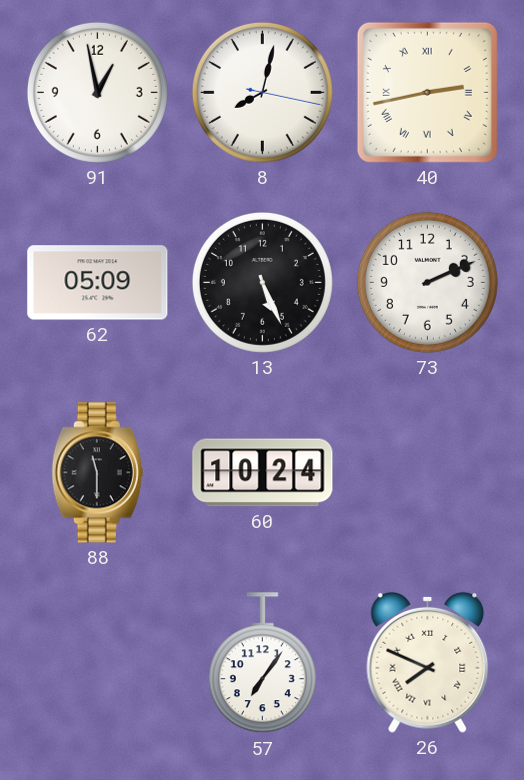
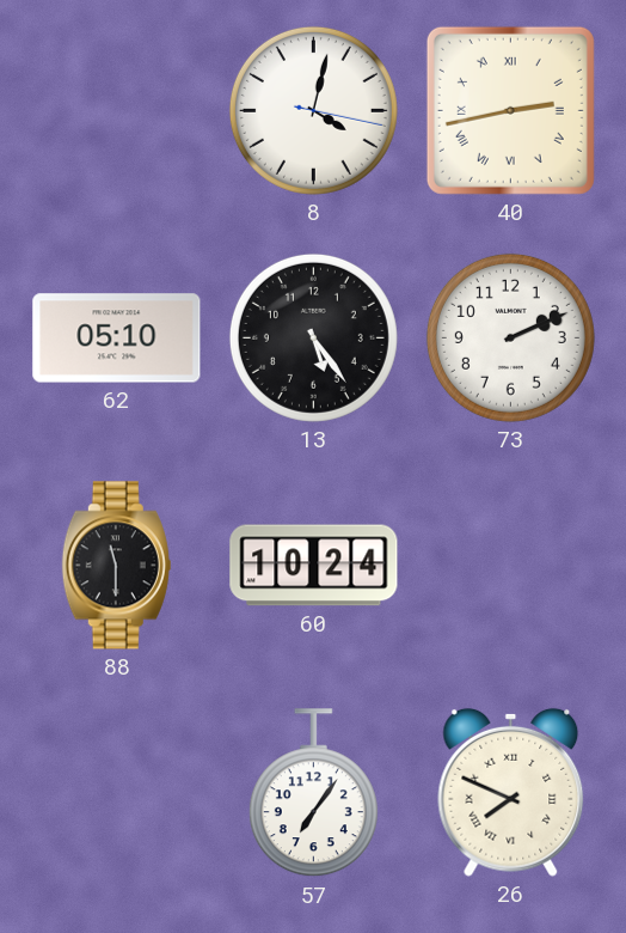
91: 12:58 -> none
8: 8:02 -> 4:02
62: 05:09 -> 05:10
13: 5:26 -> 5:24
